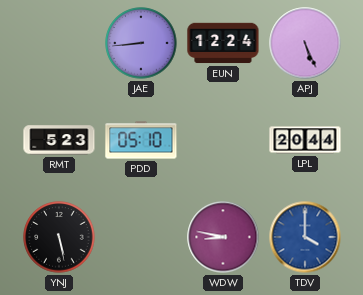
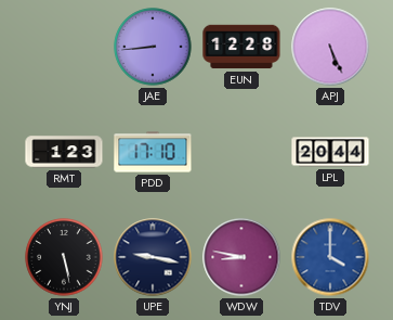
EUN: 12:24 -> 12:28
RMT: 5:23 -> 1:23
PDD: 05:10 -> 17:10
UPE: none -> 9:17
